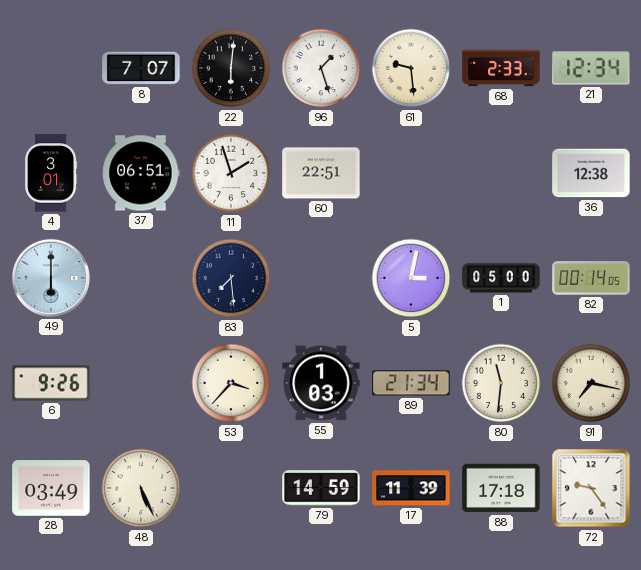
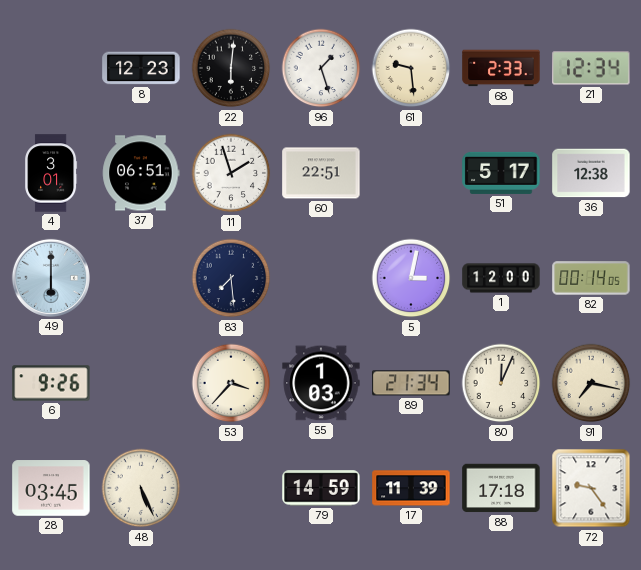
8: 7:07 -> 12:23
51: none -> 5:17
1: 05:00 -> 12:00
80: 11:31 -> 12:04
28: 03:49 -> 03:45
